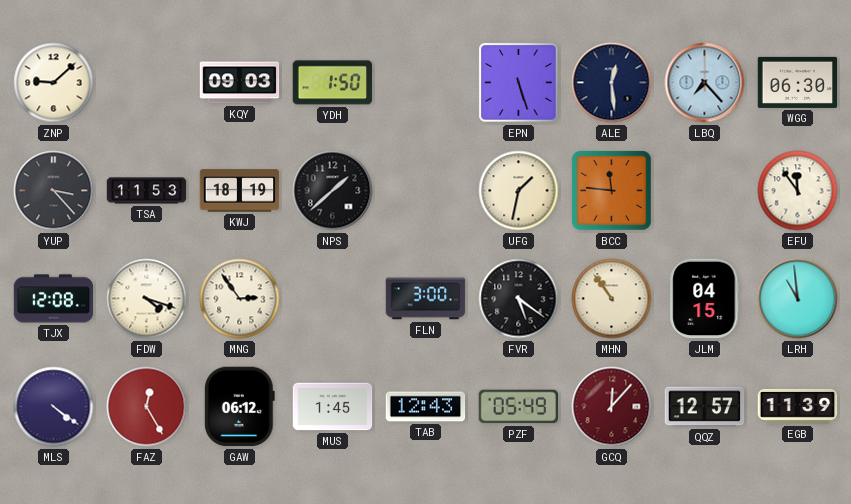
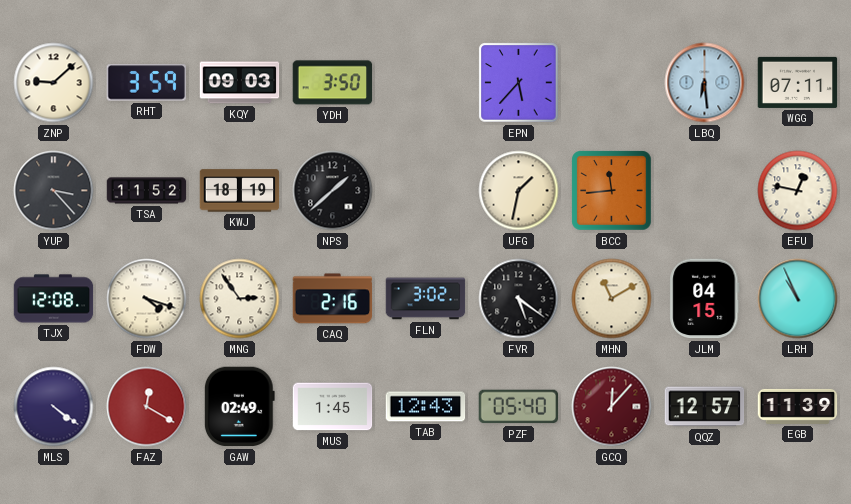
RHT: none -> 3:59
YDH: 1:50 -> 3:50
EPN: 5:27 -> 5:37
ALE: 12:29 -> none
LBQ: 7:23 -> 6:29
WGG: 06:30 -> 07:11
TSA: 11:53 -> 11:52
BCC: 11:46 -> 11:44
EFU: 11:54 -> 12:47
CAQ: none -> 2:16
FLN: 3:00 -> 3:02
MHN: 10:54 -> 11:10
LRH: 10:59 -> 10:56
FAZ: 12:25 -> 12:20
GAW: 06:12 -> 02:49
PZF: 05:49 -> 05:40
